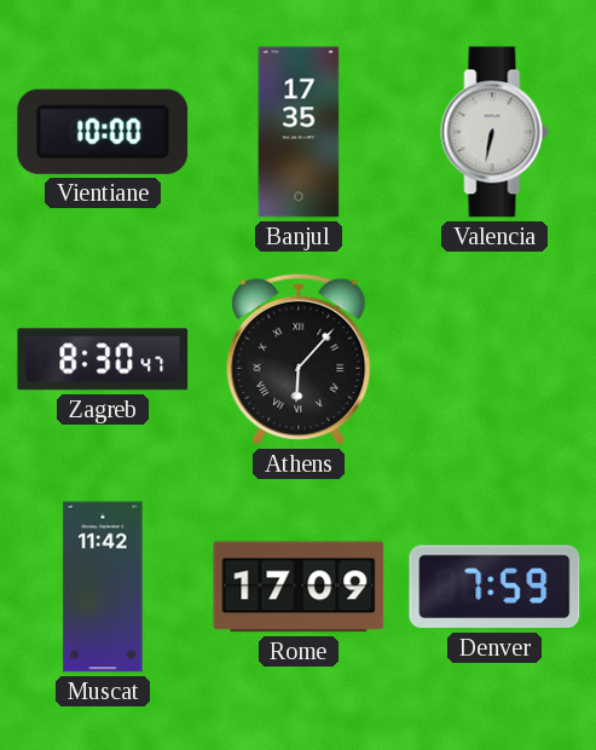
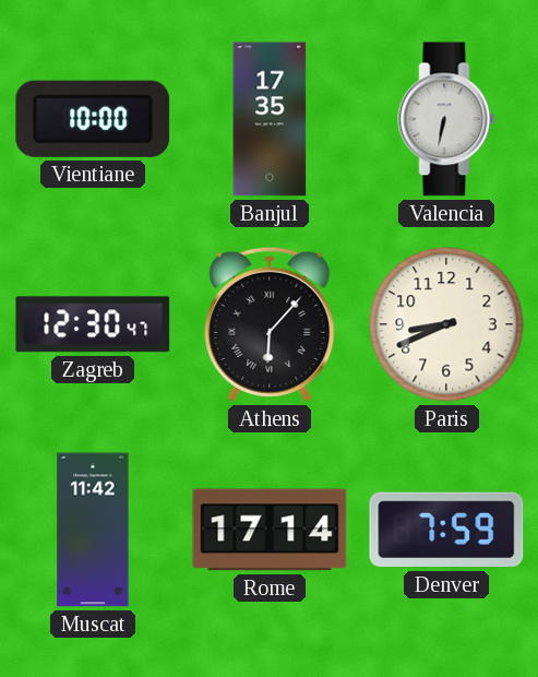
Zagreb: 8:30 -> 12:30
Paris: none -> 8:41
Rome: 17:09 -> 17:14
